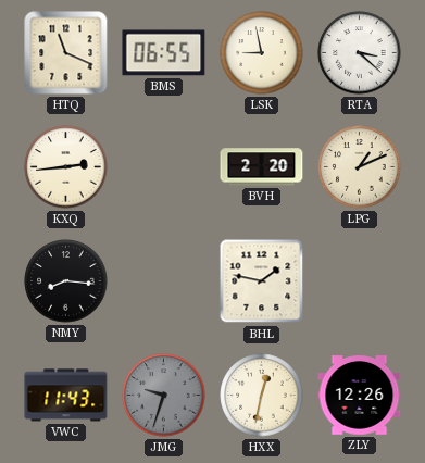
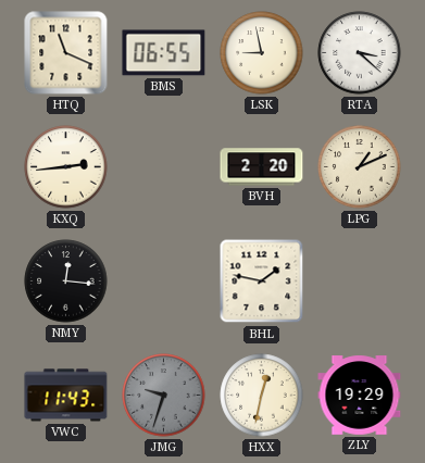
NMY: 8:16 -> 12:16
ZLY: 12:26 -> 19:29
